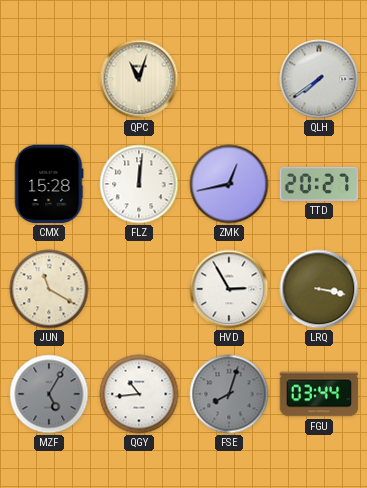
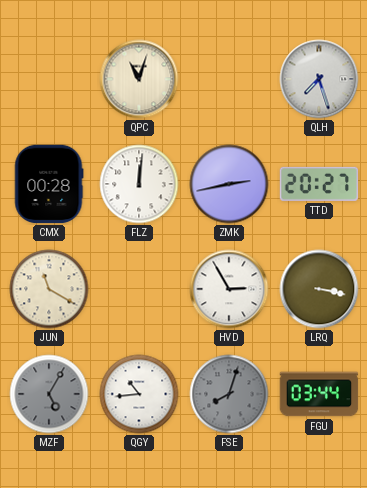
QLH: 7:39 -> 7:27
CMX: 15:28 -> 00:28
ZMK: 12:43 -> 2:43
